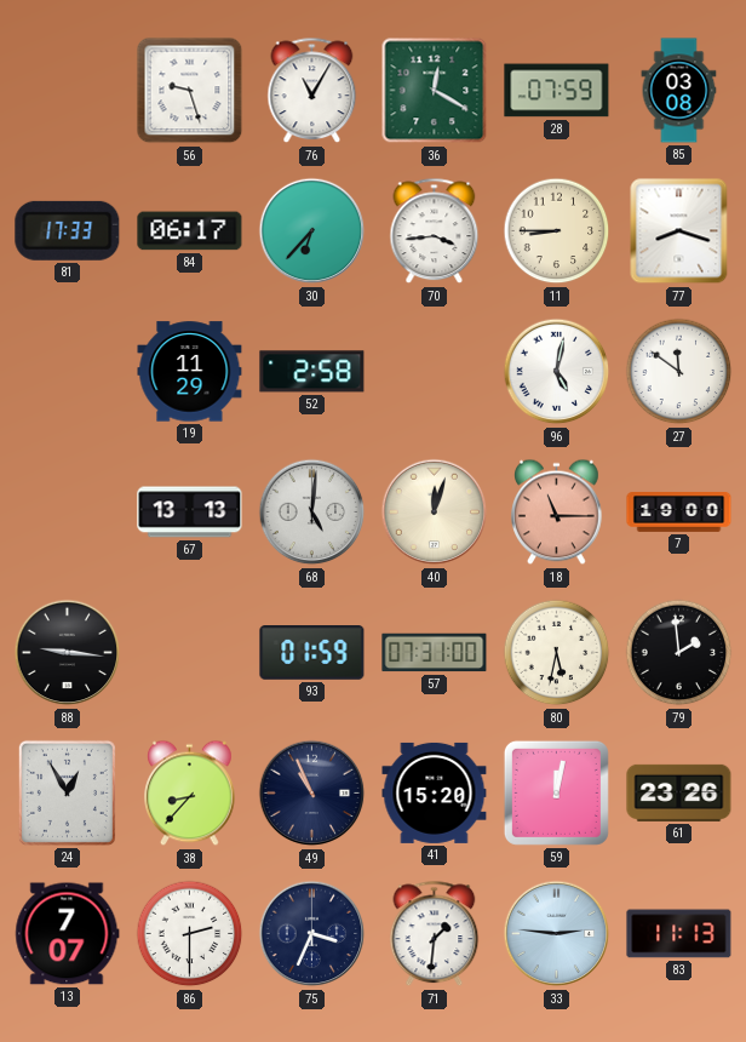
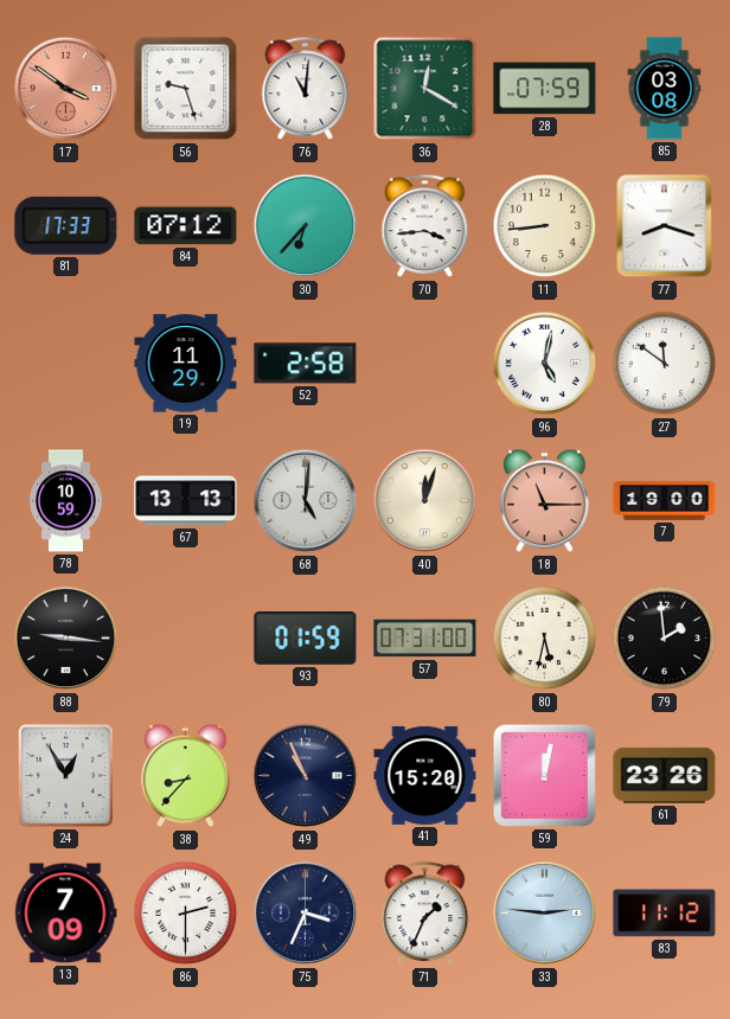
17: none -> 3:51
76: 11:05 -> 11:01
84: 06:17 -> 07:12
11: 8:45 -> 8:44
78: none -> 10:59
13: 7:07 -> 7:09
71: 1:31 -> 1:34
83: 11:13 -> 11:12
